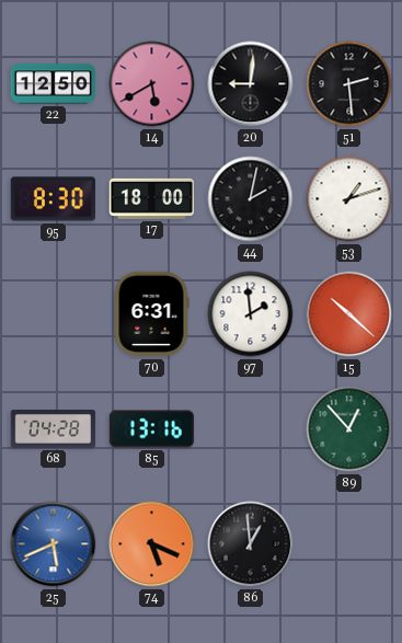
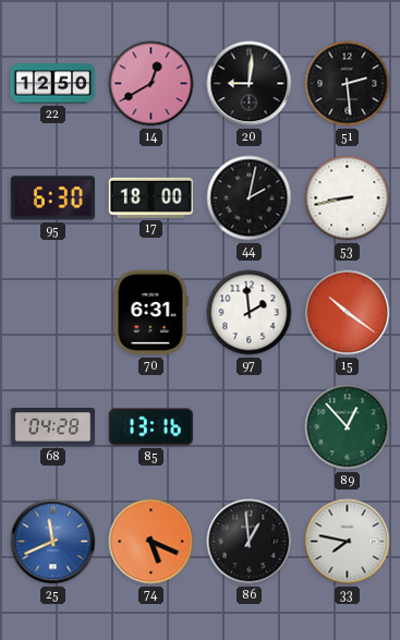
14: 5:40 -> 12:40
95: 8:30 -> 6:30
53: 1:12 -> 8:43
15: 10:22 -> 10:21
25: 5:41 -> 11:41
33: none -> 7:47
